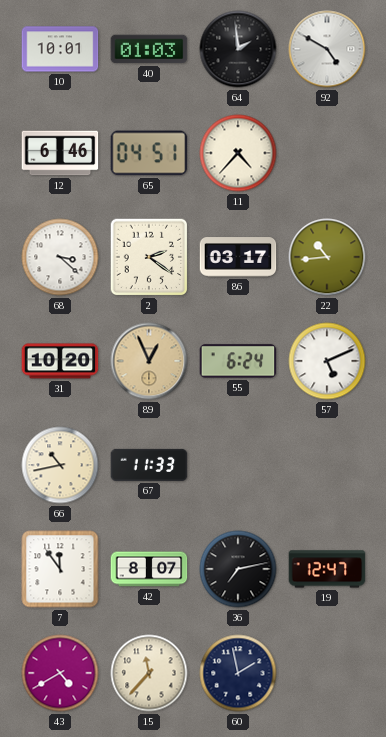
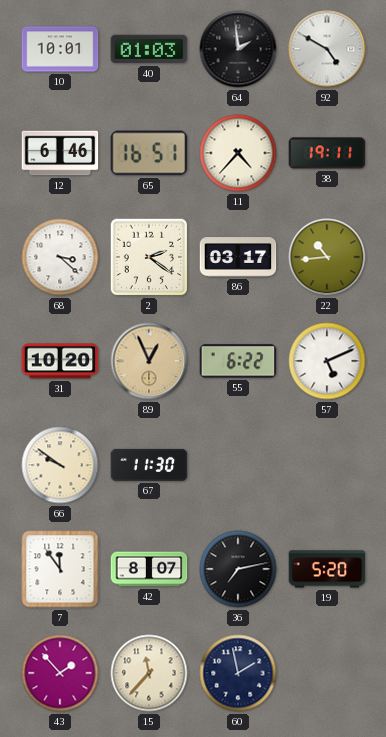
65: 04:51 -> 16:51
38: none -> 19:11
55: 6:24 -> 6:22
66: 10:43 -> 9:51
67: 11:33 -> 11:30
19: 12:47 -> 5:20
43: 4:40 -> 1:53
